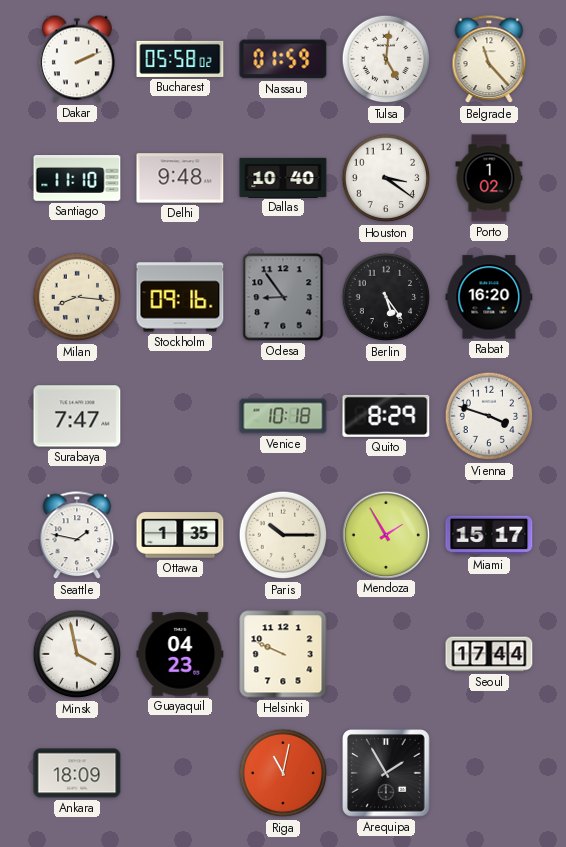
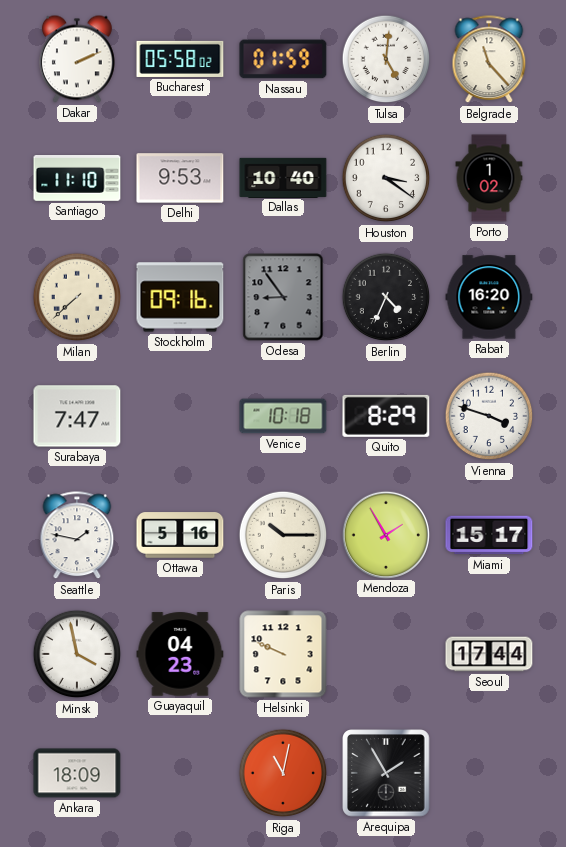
Delhi: 9:48 -> 9:53
Milan: 8:16 -> 7:38
Berlin: 5:24 -> 4:34
Ottawa: 1:35 -> 5:16
